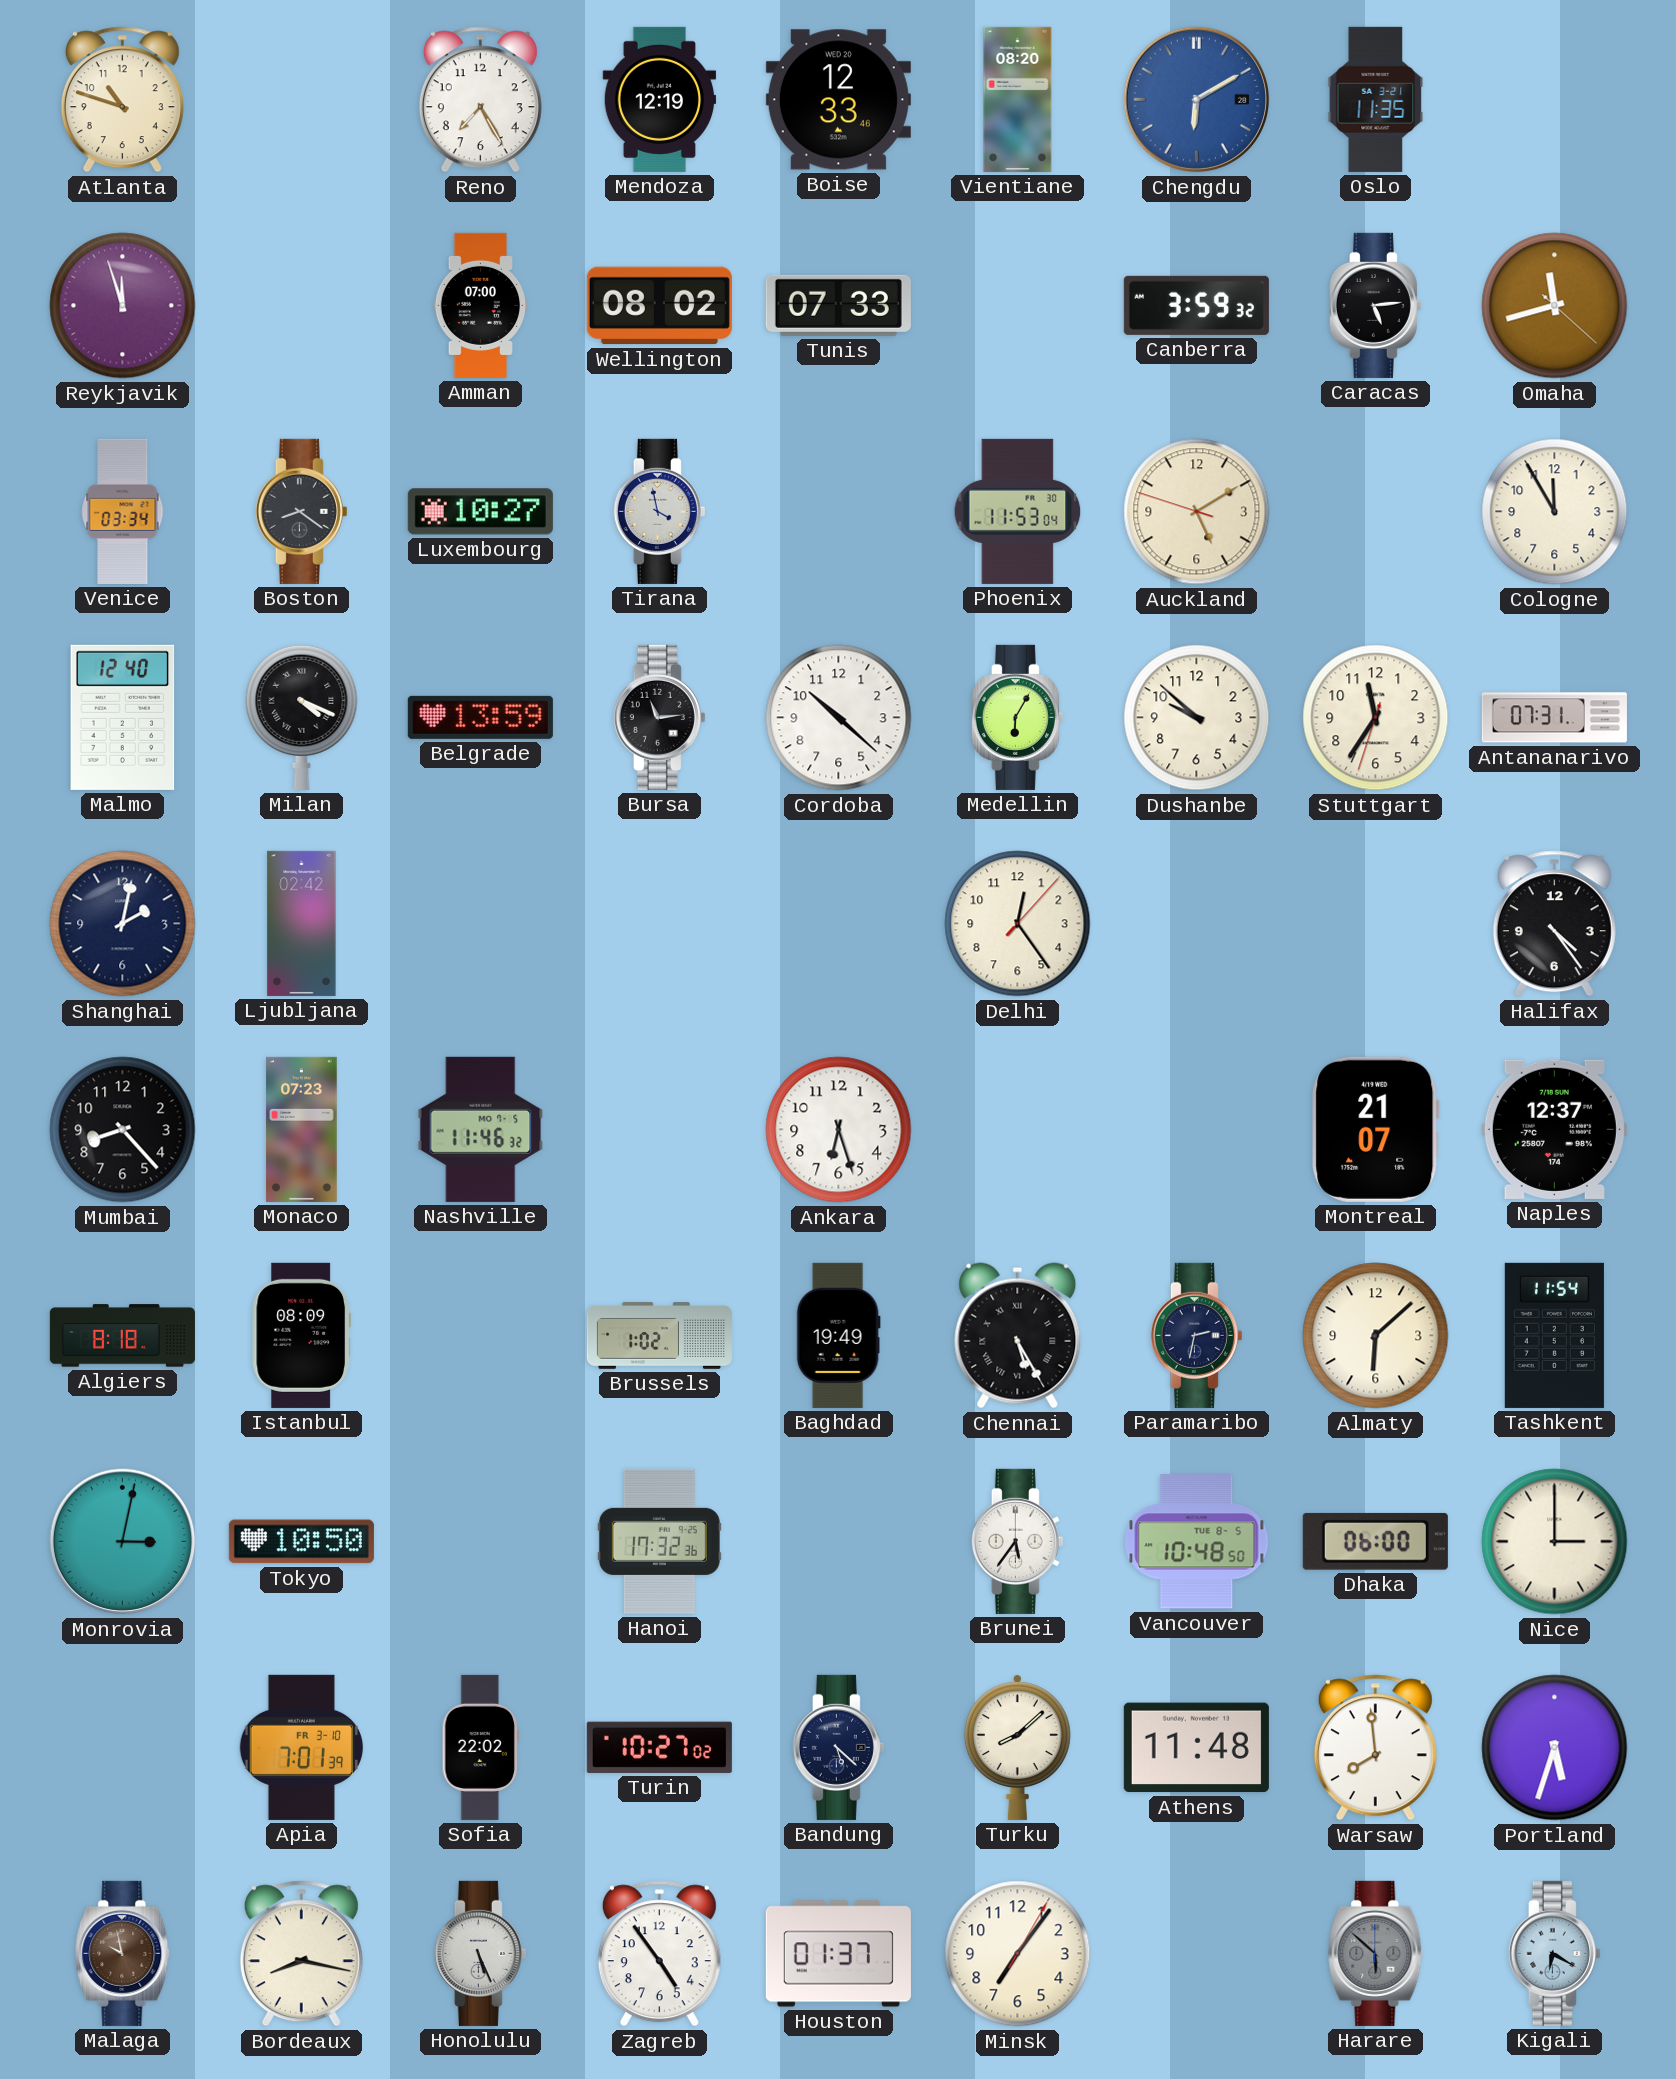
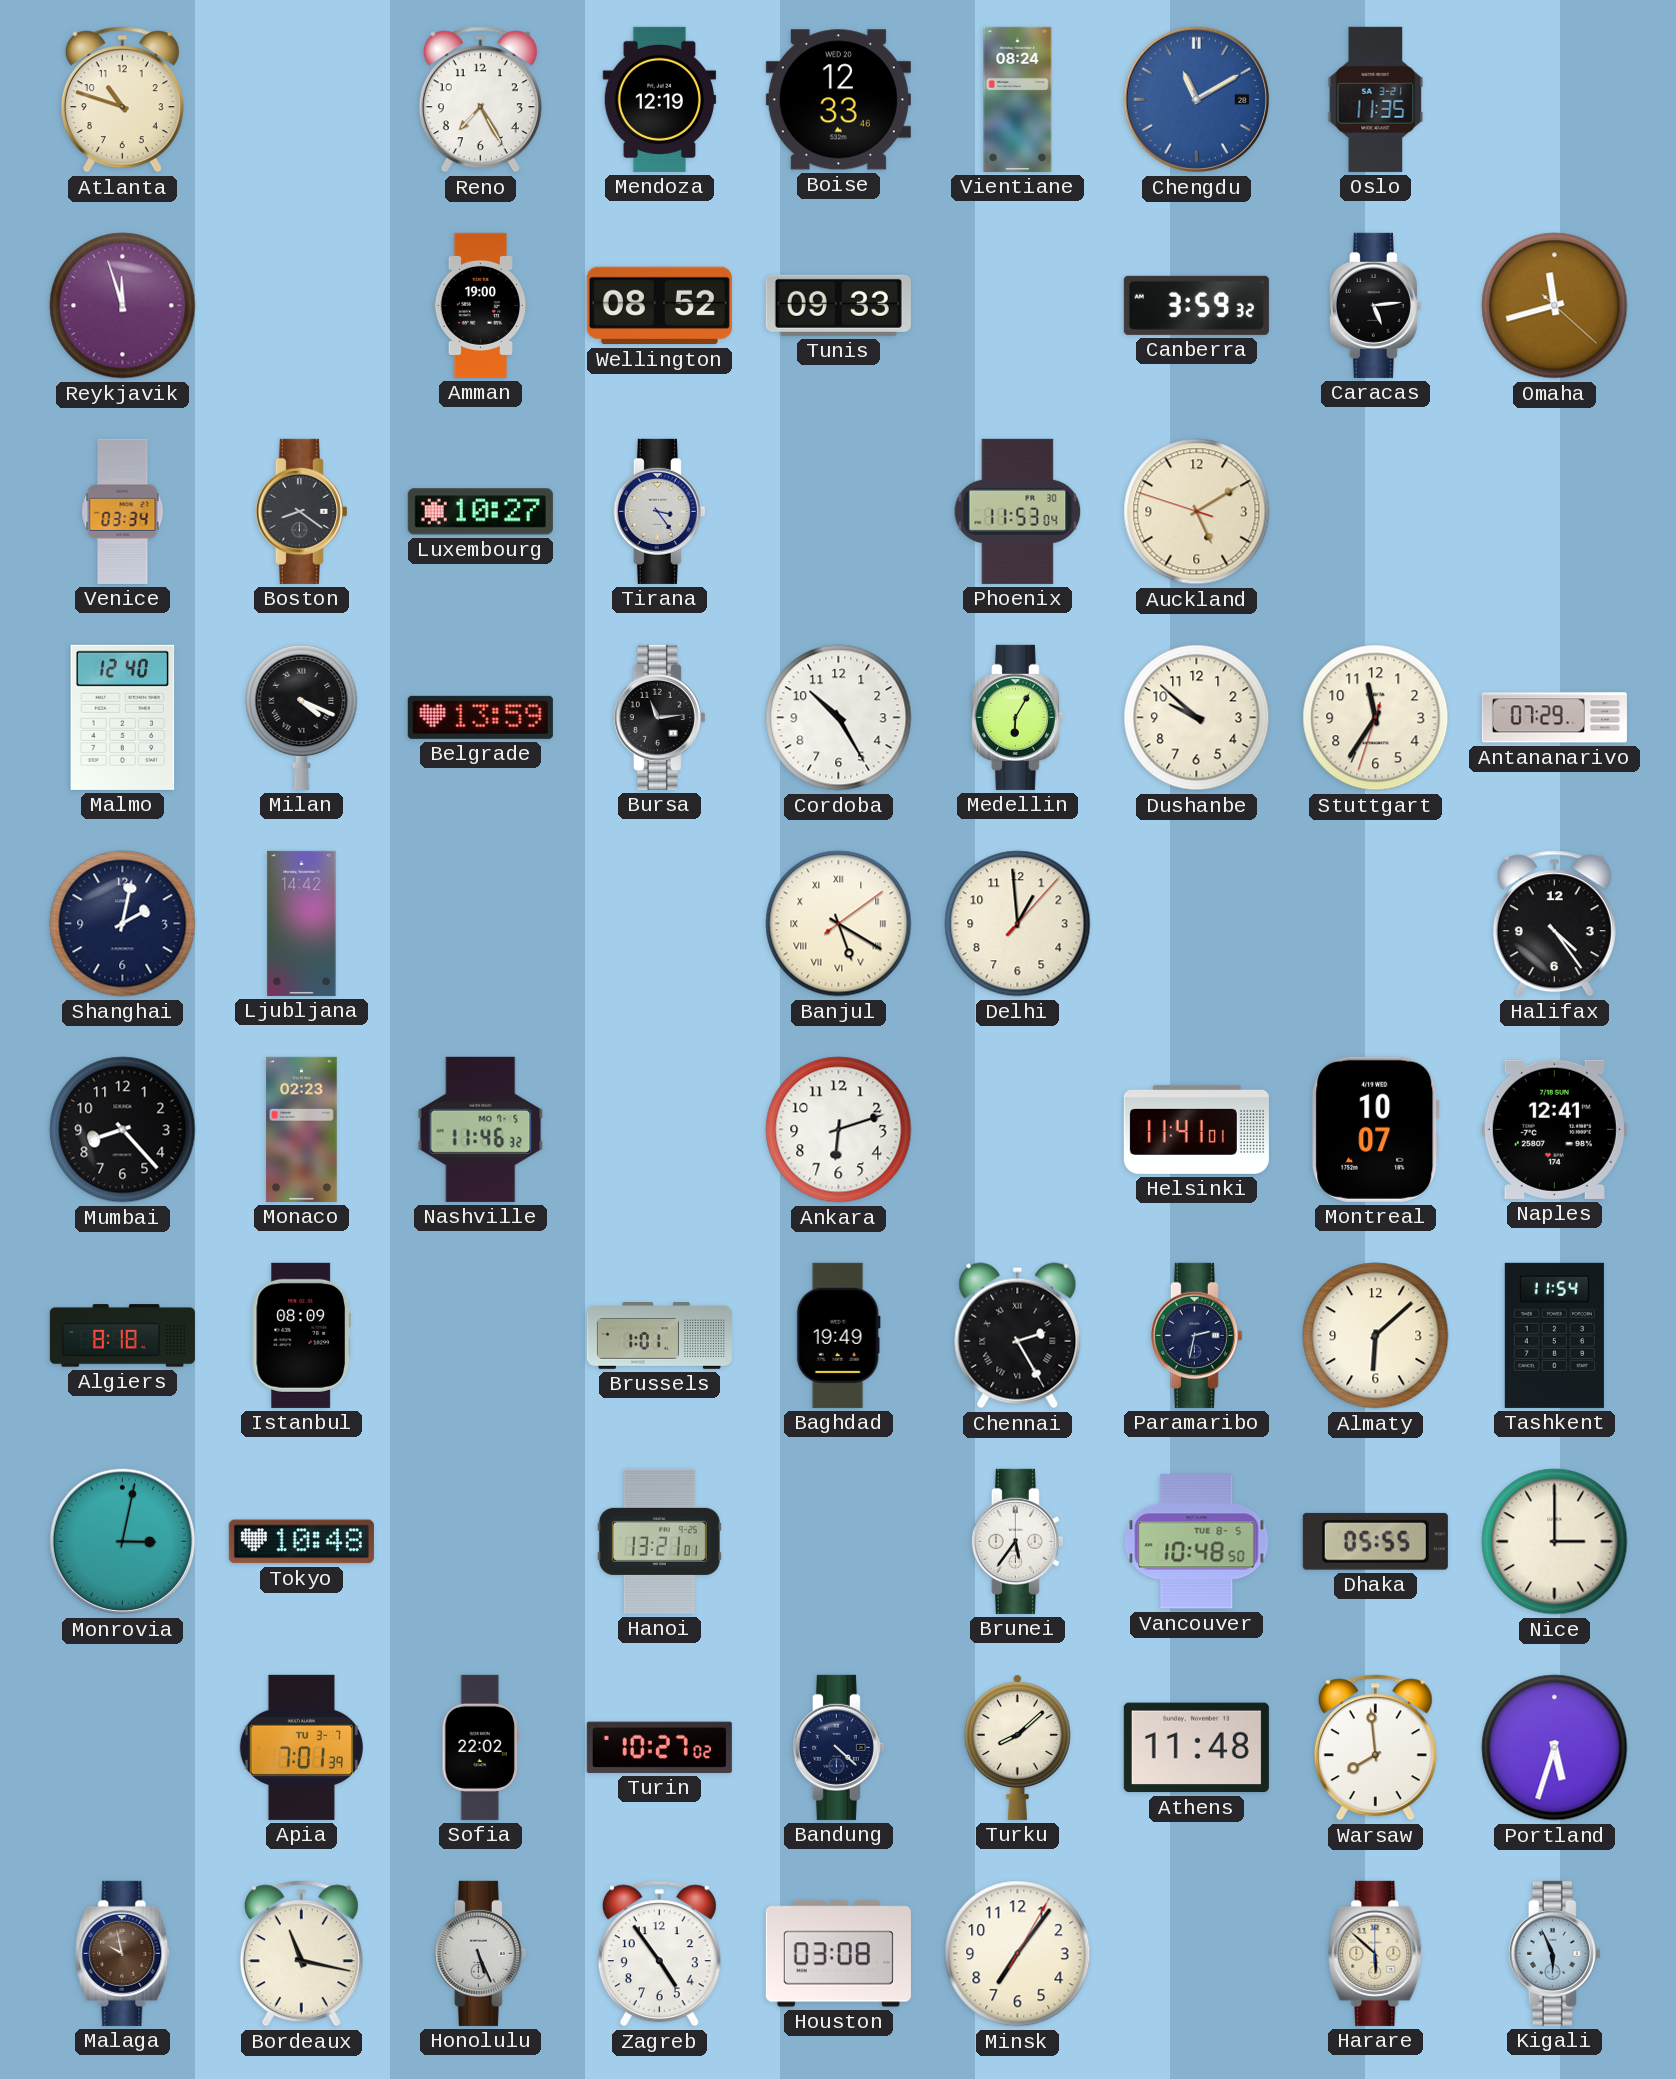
Vientiane: 08:20 -> 08:24
Chengdu: 6:10 -> 11:10
Amman: 07:00 -> 19:00
Wellington: 08:02 -> 08:52
Tunis: 07:33 -> 09:33
Tirana: 3:58 -> 3:24
Cologne: 11:55 -> none
Cordoba: 10:22 -> 10:25
Antananarivo: 07:31 -> 07:29
Ljubljana: 02:42 -> 14:42
Banjul: none -> 5:20
Delhi: 12:24 -> 12:59
Monaco: 07:23 -> 02:23
Ankara: 6:27 -> 6:12
Helsinki: none -> 11:41
Montreal: 21:07 -> 10:07
Naples: 12:37 -> 12:41
Brussels: 1:02 -> 1:01
Chennai: 5:25 -> 2:25
Tokyo: 10:50 -> 10:48
Hanoi: 17:32 -> 13:21
Dhaka: 06:00 -> 05:55
Apia date: FR 3-10 -> TU 3-7
Bandung: 5:22 -> 4:22
Bordeaux: 8:17 -> 11:17
Houston: 01:37 -> 03:08
Harare dial: grey -> cream
Kigali: 6:20 -> 5:56
